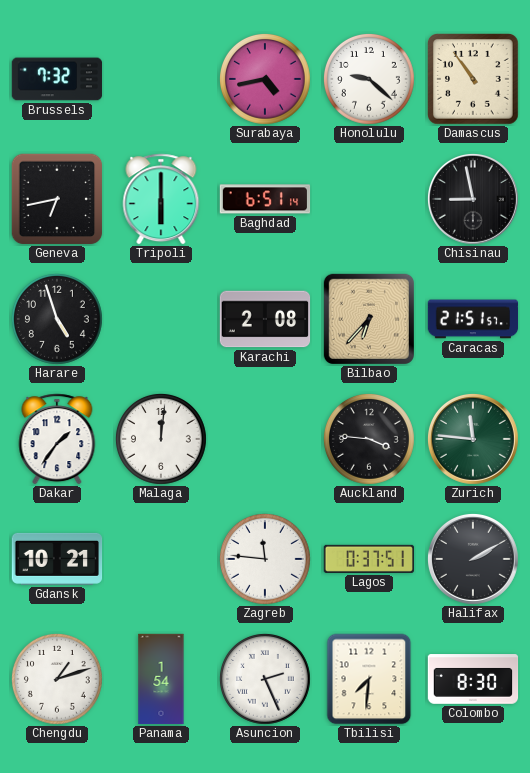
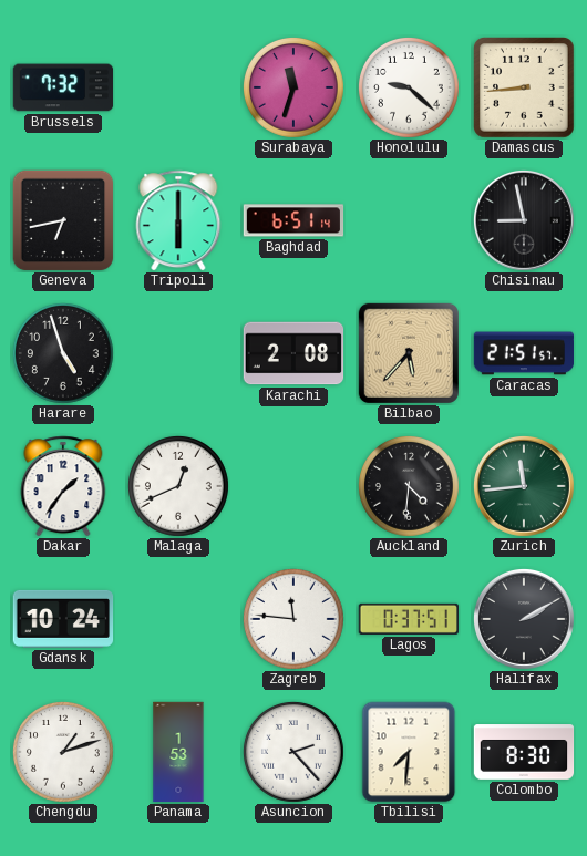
Surabaya: 4:43 -> 11:33
Damascus: 10:54 -> 8:44
Bilbao: 6:37 -> 5:37
Malaga: 12:01 -> 12:41
Auckland: 3:46 -> 4:31
Zurich: 11:46 -> 11:44
Gdansk: 10:21 -> 10:24
Panama: 1:54 -> 1:53
Asuncion: 2:26 -> 2:23
